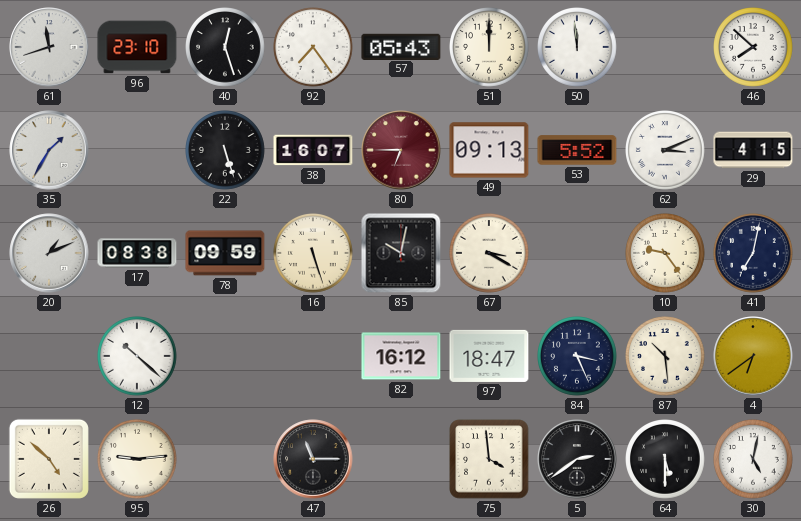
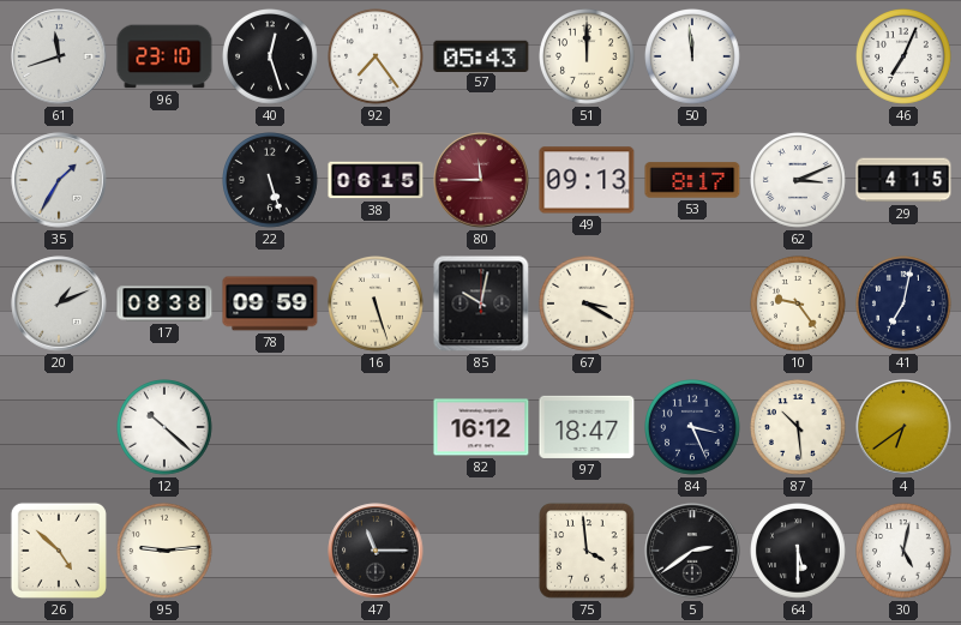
46: 7:52 -> 7:04
38: 16:07 -> 06:15
80: 6:45 -> 11:45
53: 5:52 -> 8:17
